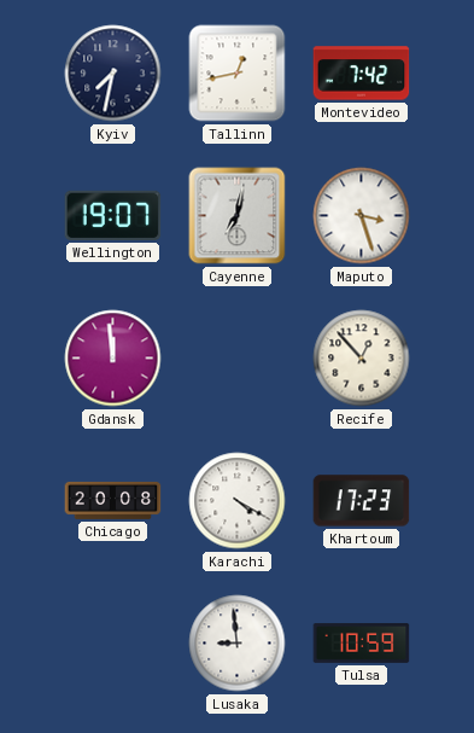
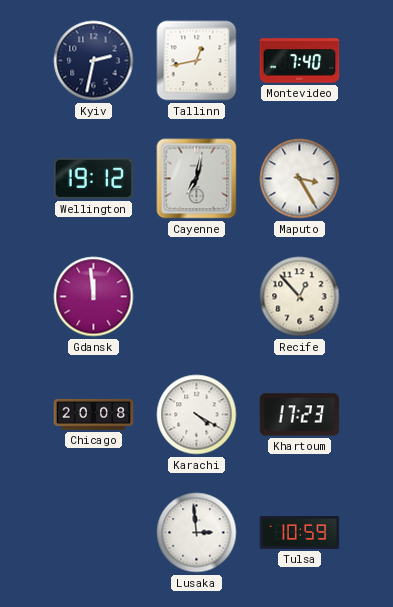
Kyiv: 7:32 -> 2:32
Montevideo: 7:42 -> 7:40
Wellington: 19:07 -> 19:12
Maputo: 3:27 -> 3:25
Lusaka: 8:59 -> 2:59
